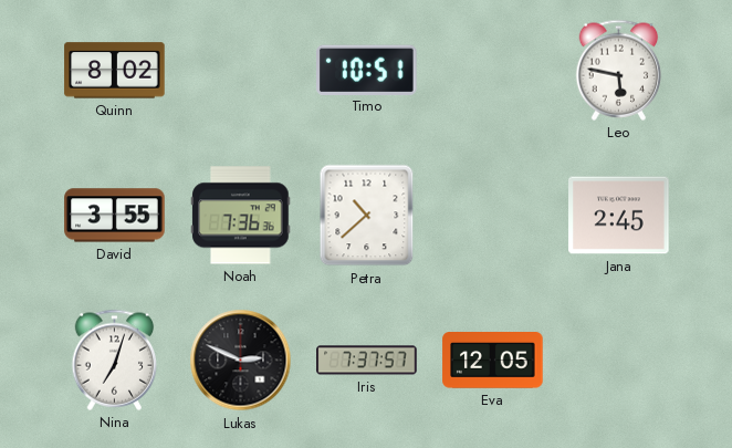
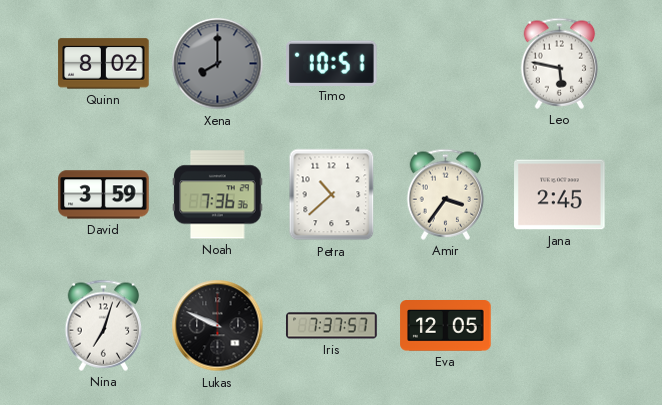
Xena: none -> 8:00
David: 3:55 -> 3:59
Amir: none -> 3:36
Lukas: 2:49 -> 9:49
